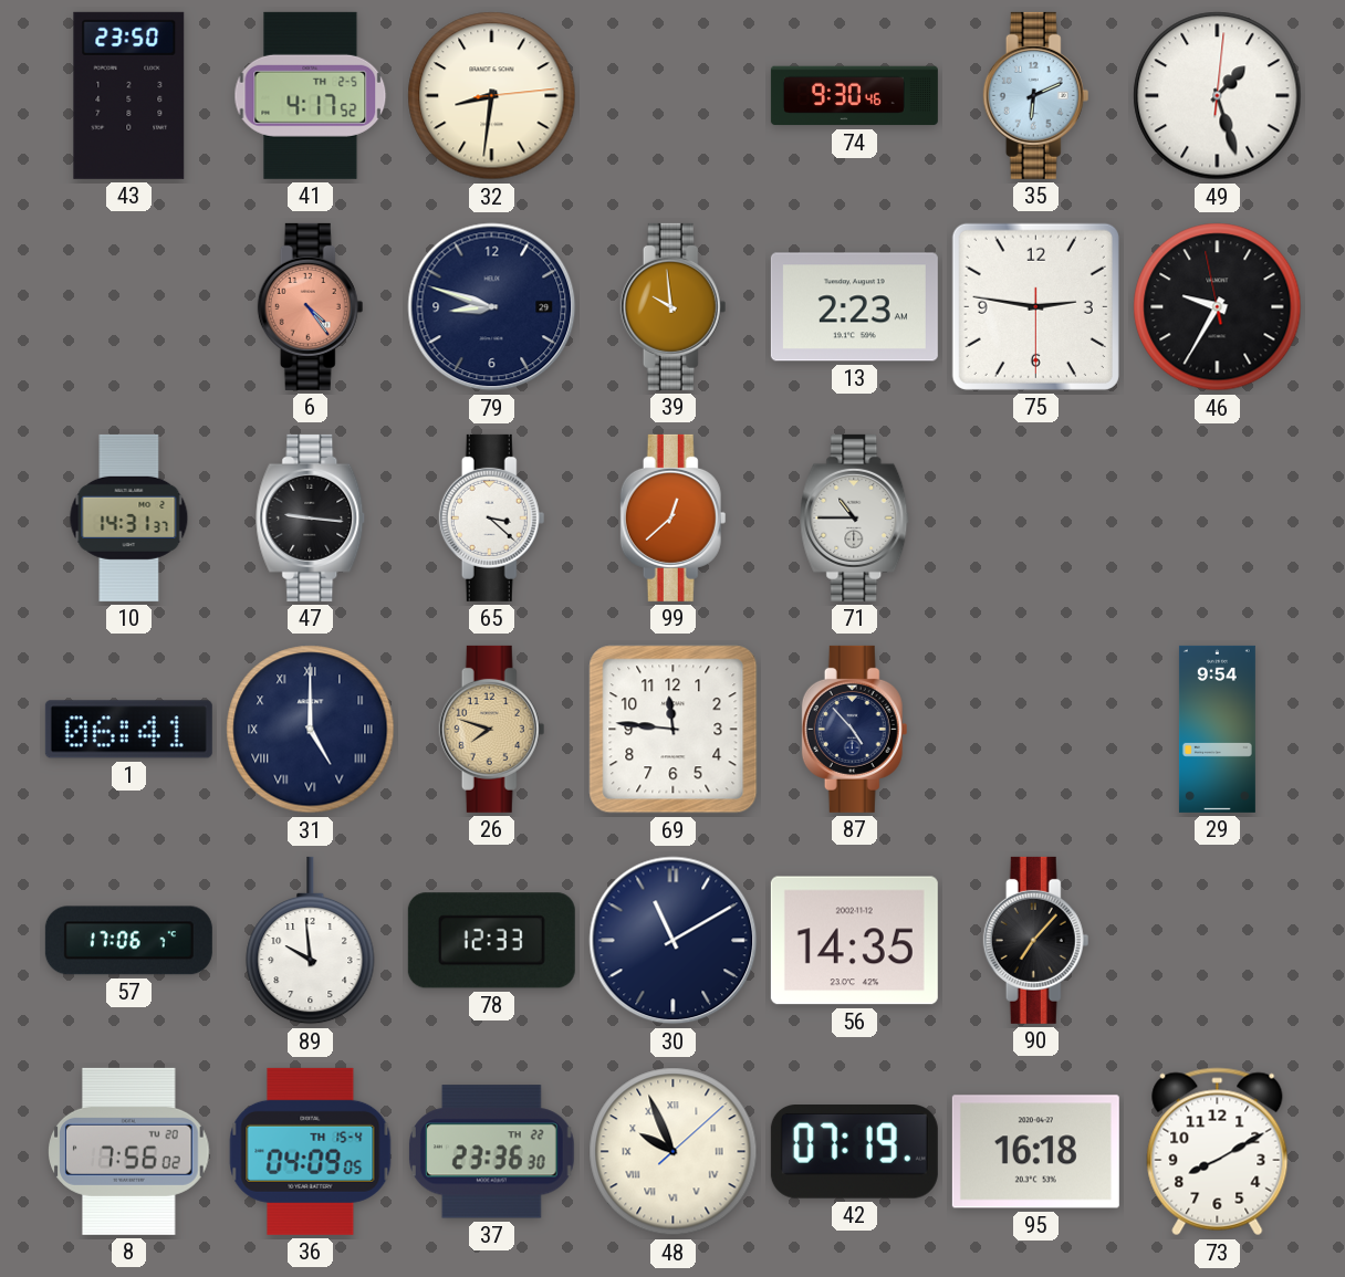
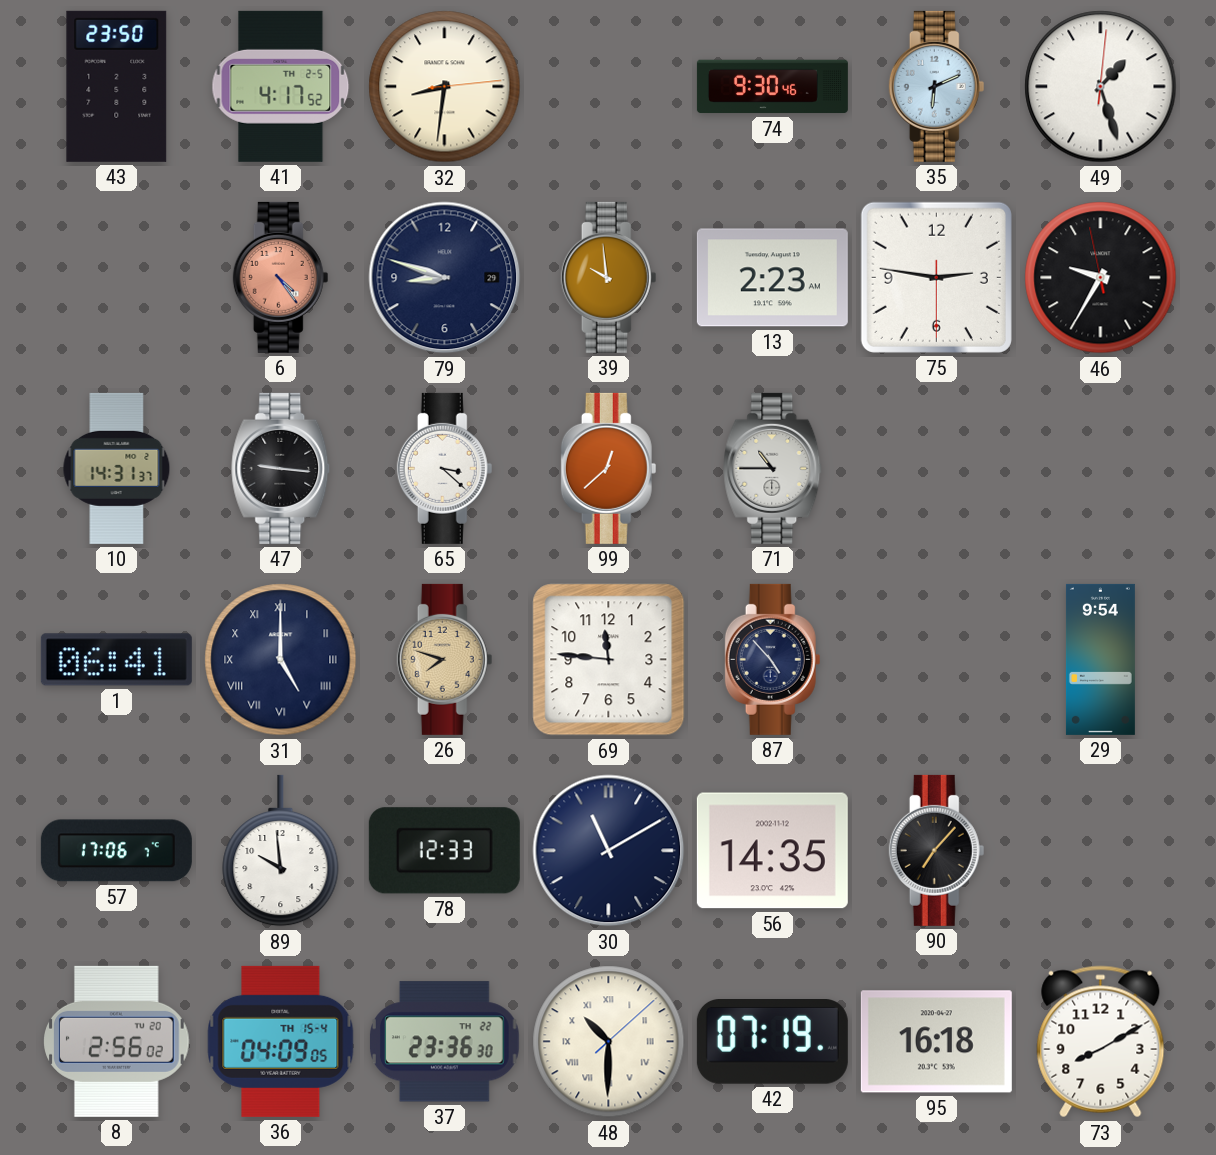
8: 7:56 -> 2:56
48: 9:56 -> 10:30
